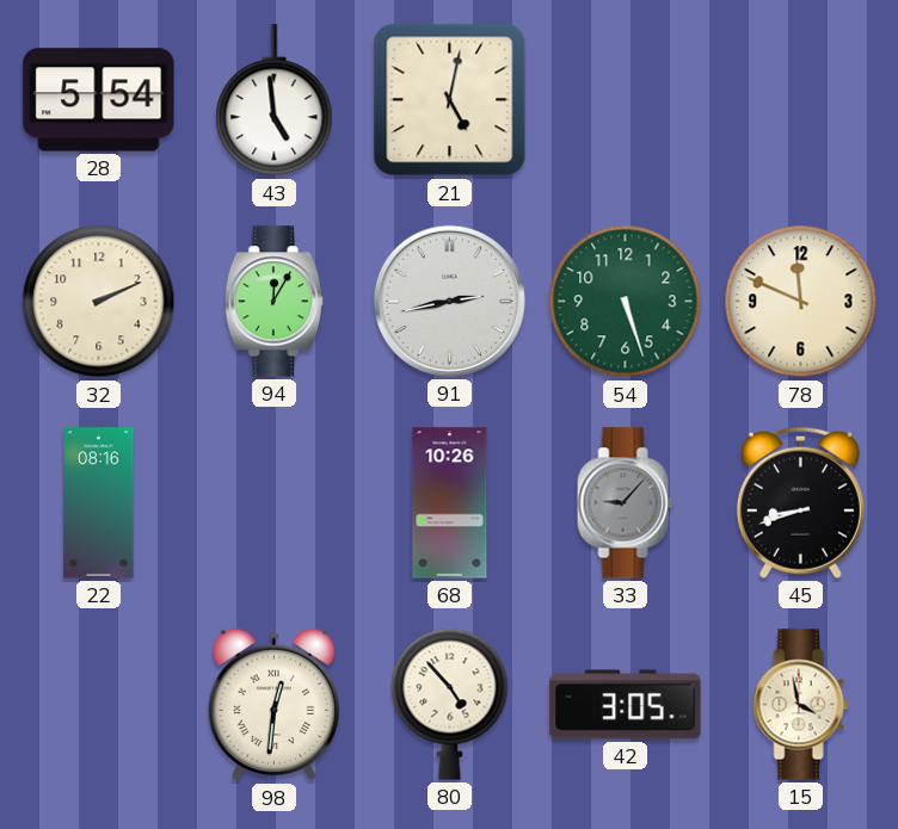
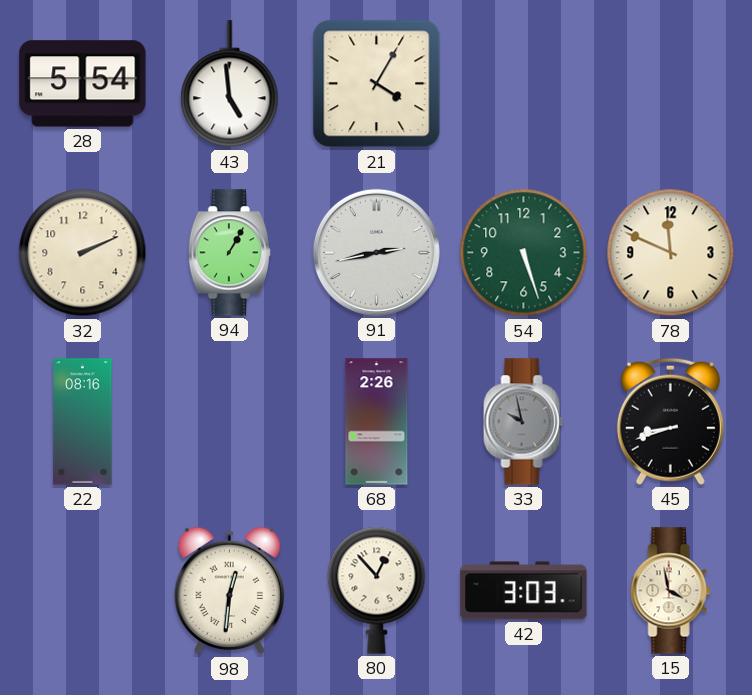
21: 5:02 -> 4:05
94: 12:05 -> 1:05
68: 10:26 -> 2:26
33: 9:07 -> 9:58
80: 4:53 -> 12:53
42: 3:05 -> 3:03
